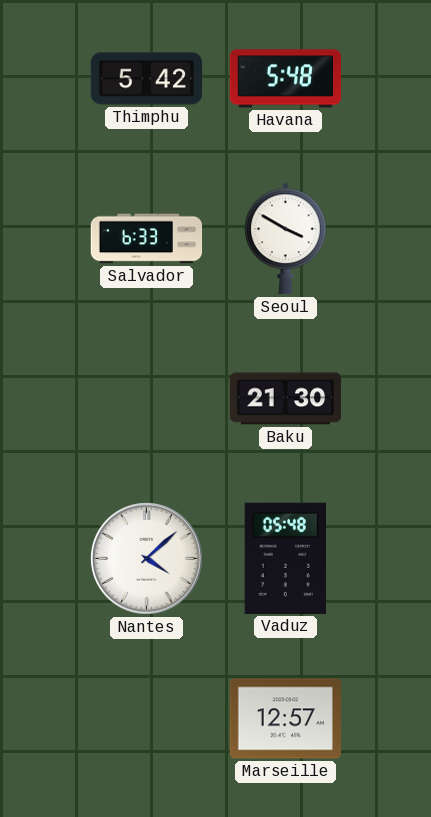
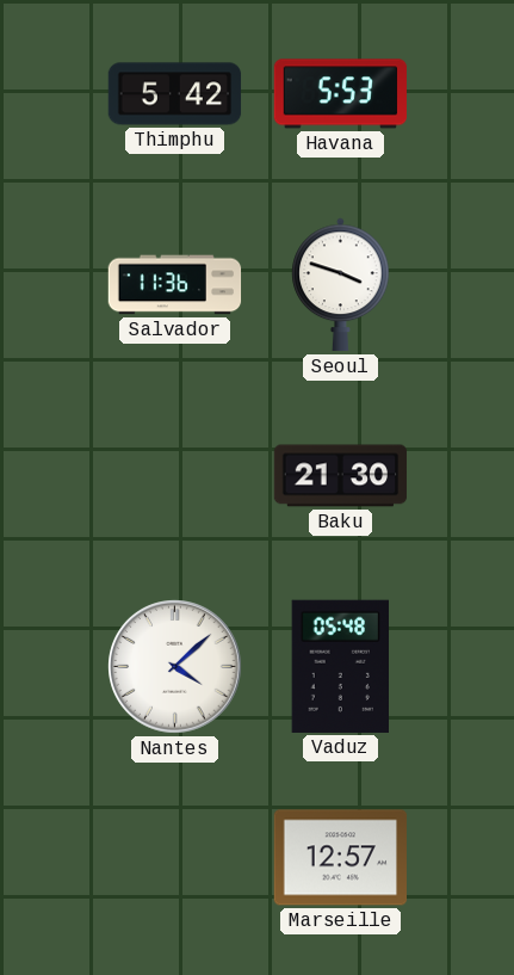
Havana: 5:48 -> 5:53
Salvador: 6:33 -> 11:36
Seoul: 3:50 -> 3:48
